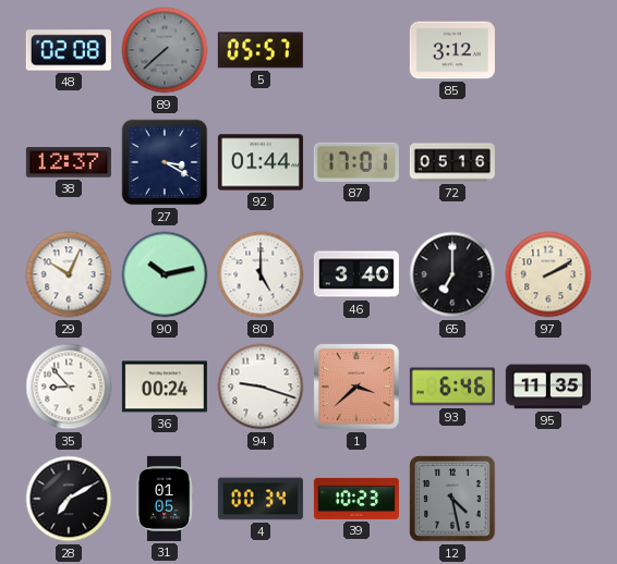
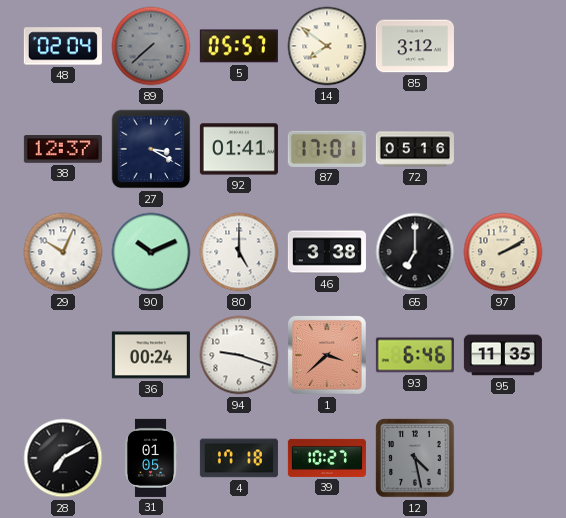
48: 02:08 -> 02:04
14: none -> 7:51
92: 01:44 -> 01:41
90: 10:13 -> 10:11
46: 3:40 -> 3:38
35: 8:53 -> none
4: 00:34 -> 17:18
39: 10:23 -> 10:27
